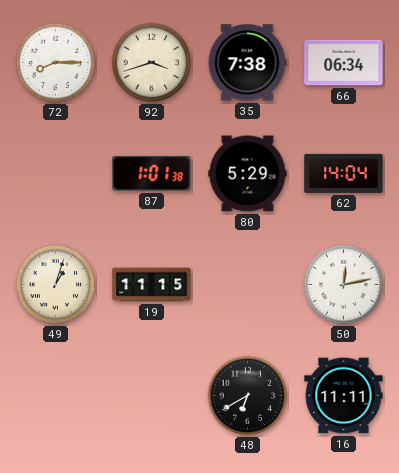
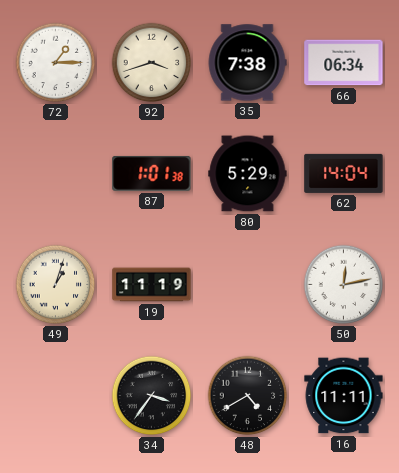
72: 8:15 -> 1:15
19: 11:15 -> 11:19
34: none -> 3:36
48: 6:40 -> 4:40
